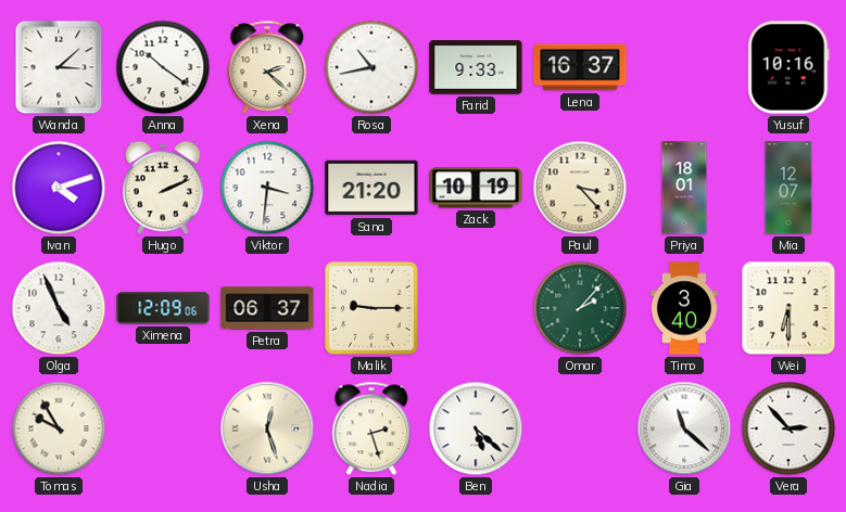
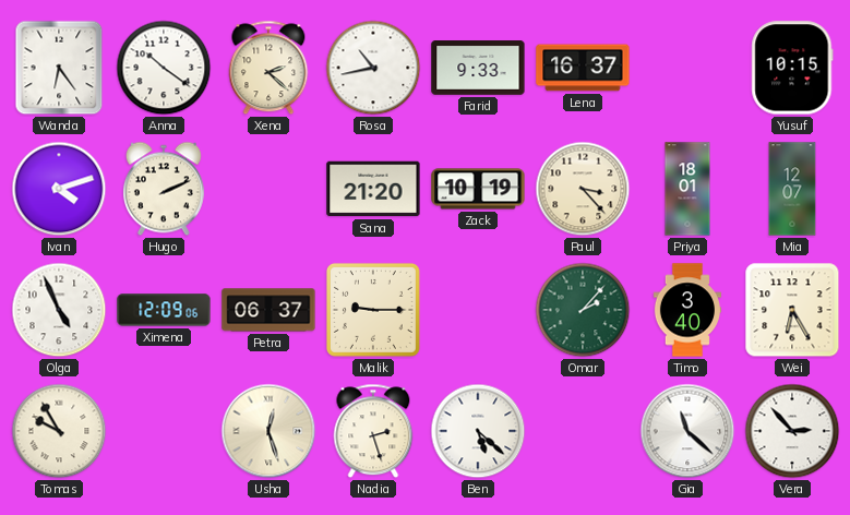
Wanda: 3:08 -> 6:24
Yusuf: 10:16 -> 10:15
Viktor: 3:31 -> none
Wei: 6:30 -> 6:25
